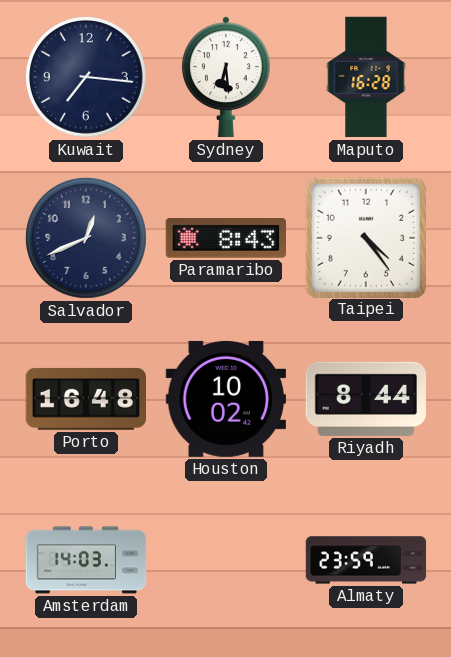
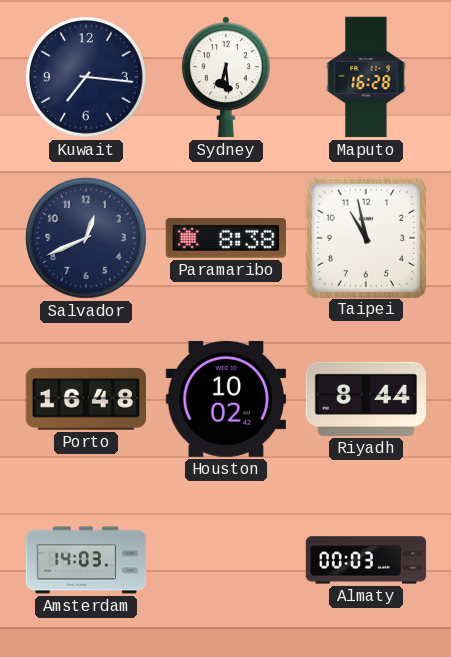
Paramaribo: 8:43 -> 8:38
Taipei: 4:24 -> 10:58
Almaty: 23:59 -> 00:03
